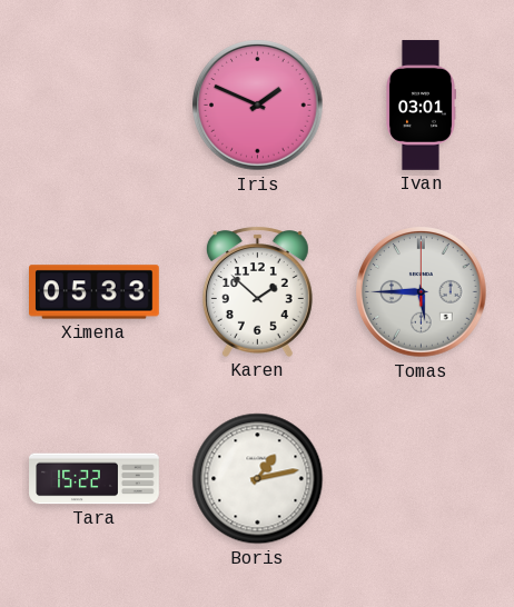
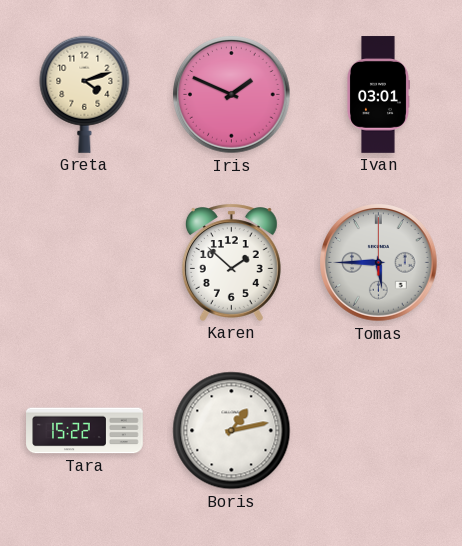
Greta: none -> 4:12
Ximena: 05:33 -> none
